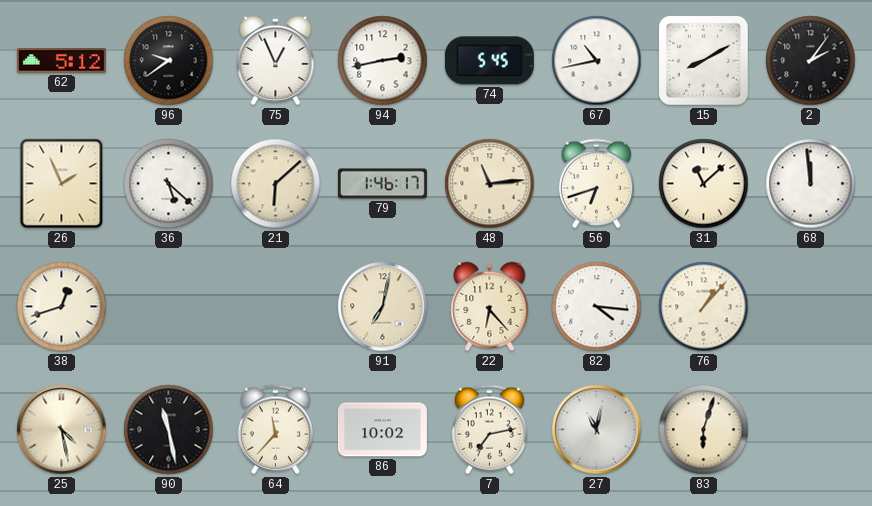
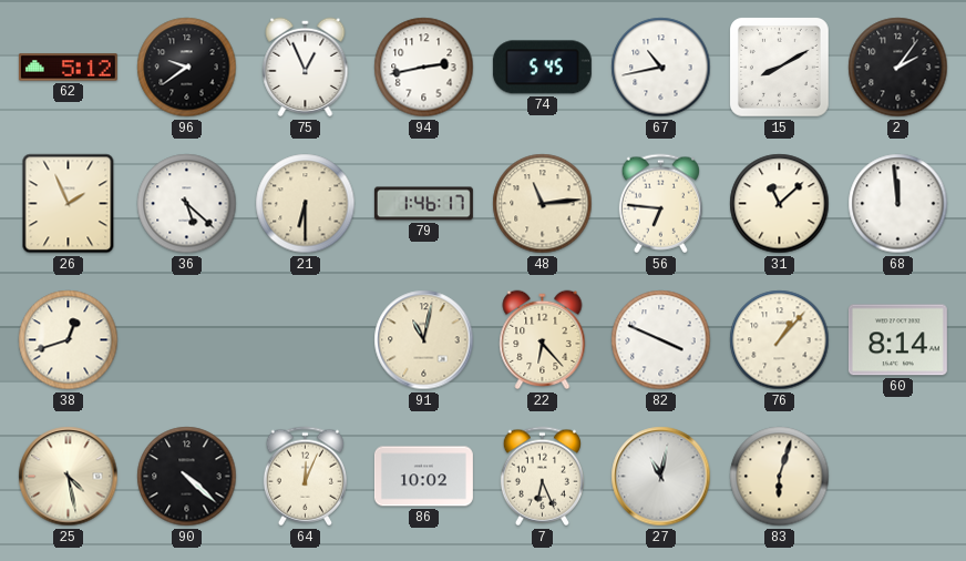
21: 6:08 -> 6:30
56: 6:42 -> 6:46
91: 7:02 -> 11:02
82: 4:16 -> 3:49
60: none -> 8:14
90: 11:28 -> 4:22
64: 11:37 -> 12:04
7: 7:13 -> 6:26
